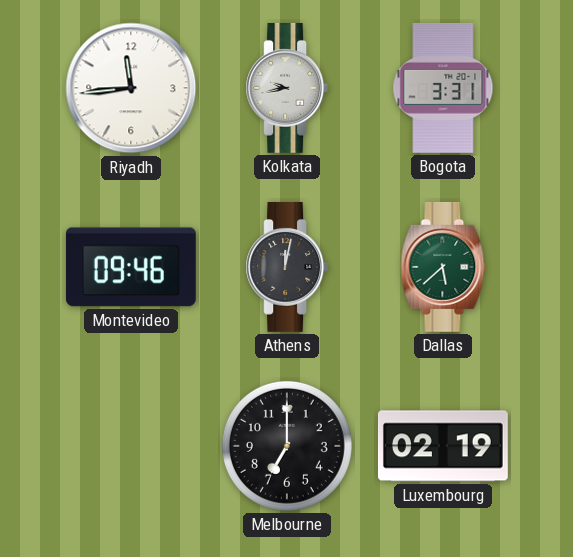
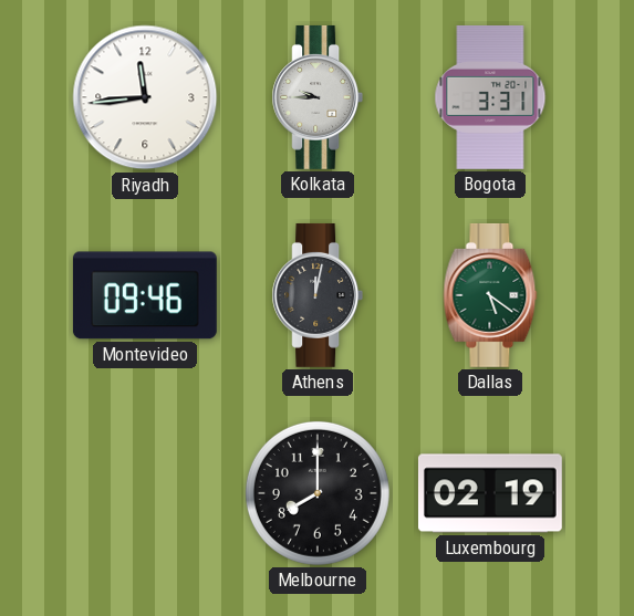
Kolkata: 9:43 -> 9:45
Dallas: 5:38 -> 5:21
Melbourne: 7:00 -> 8:00
